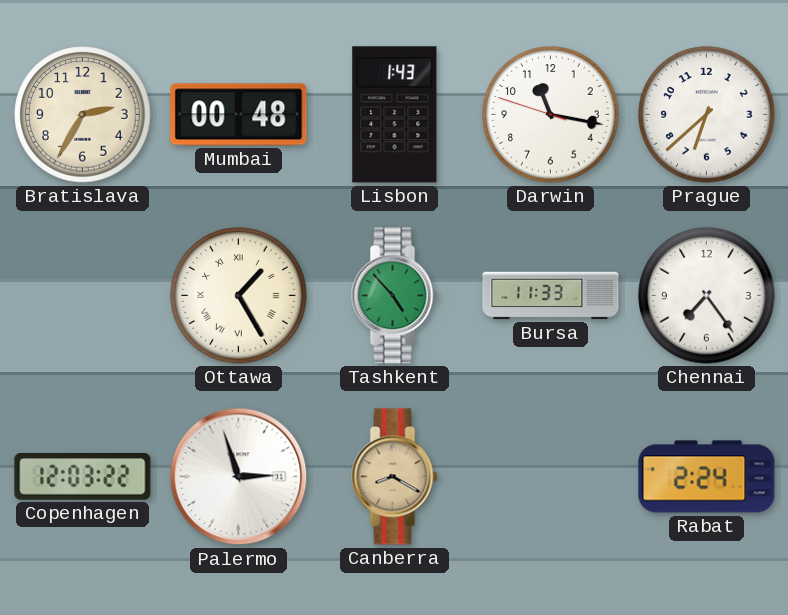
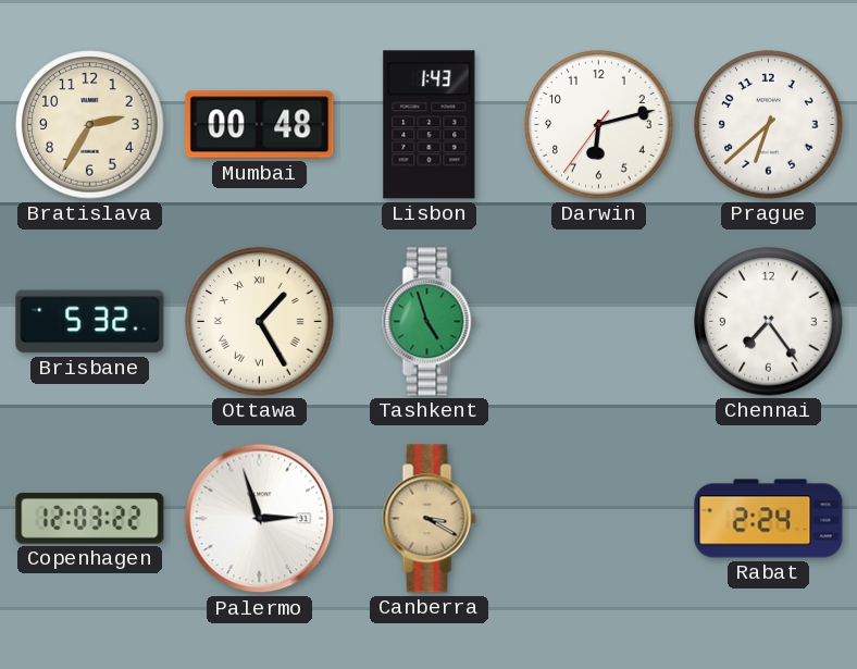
Darwin: 11:16 -> 6:12
Brisbane: none -> 5:32
Tashkent: 4:53 -> 4:57
Bursa: 11:33 -> none
Canberra: 8:20 -> 3:20
